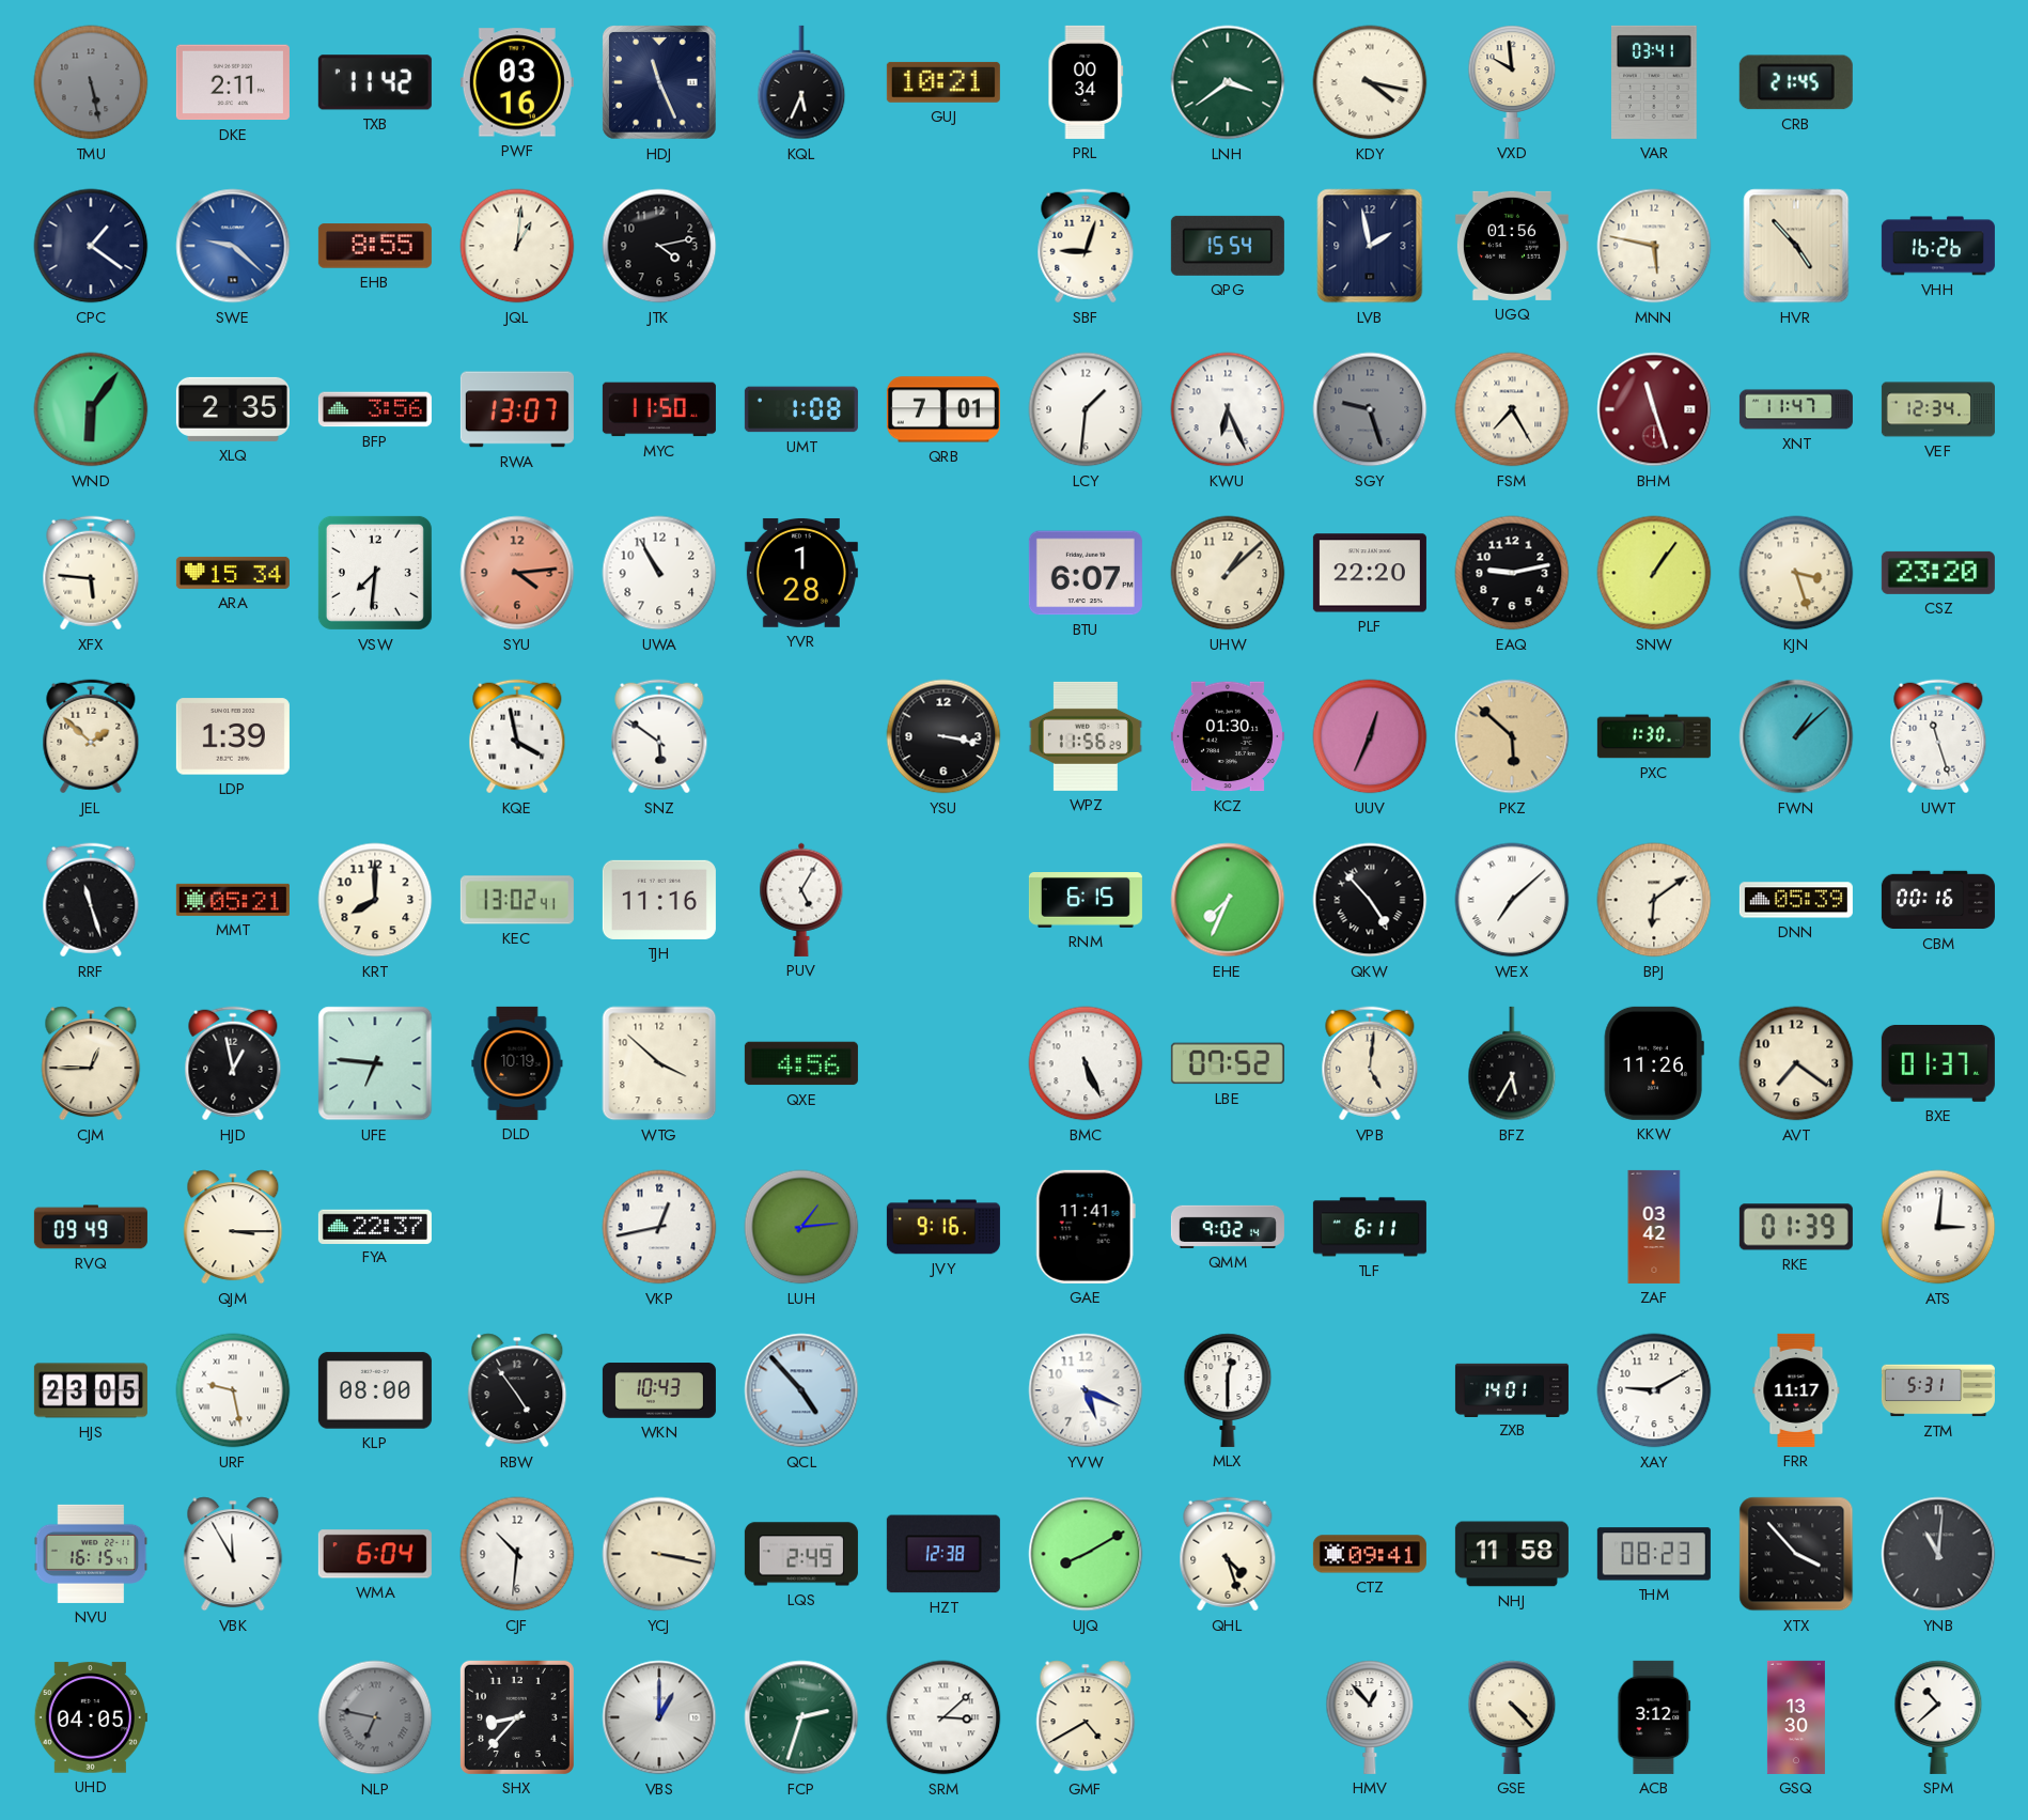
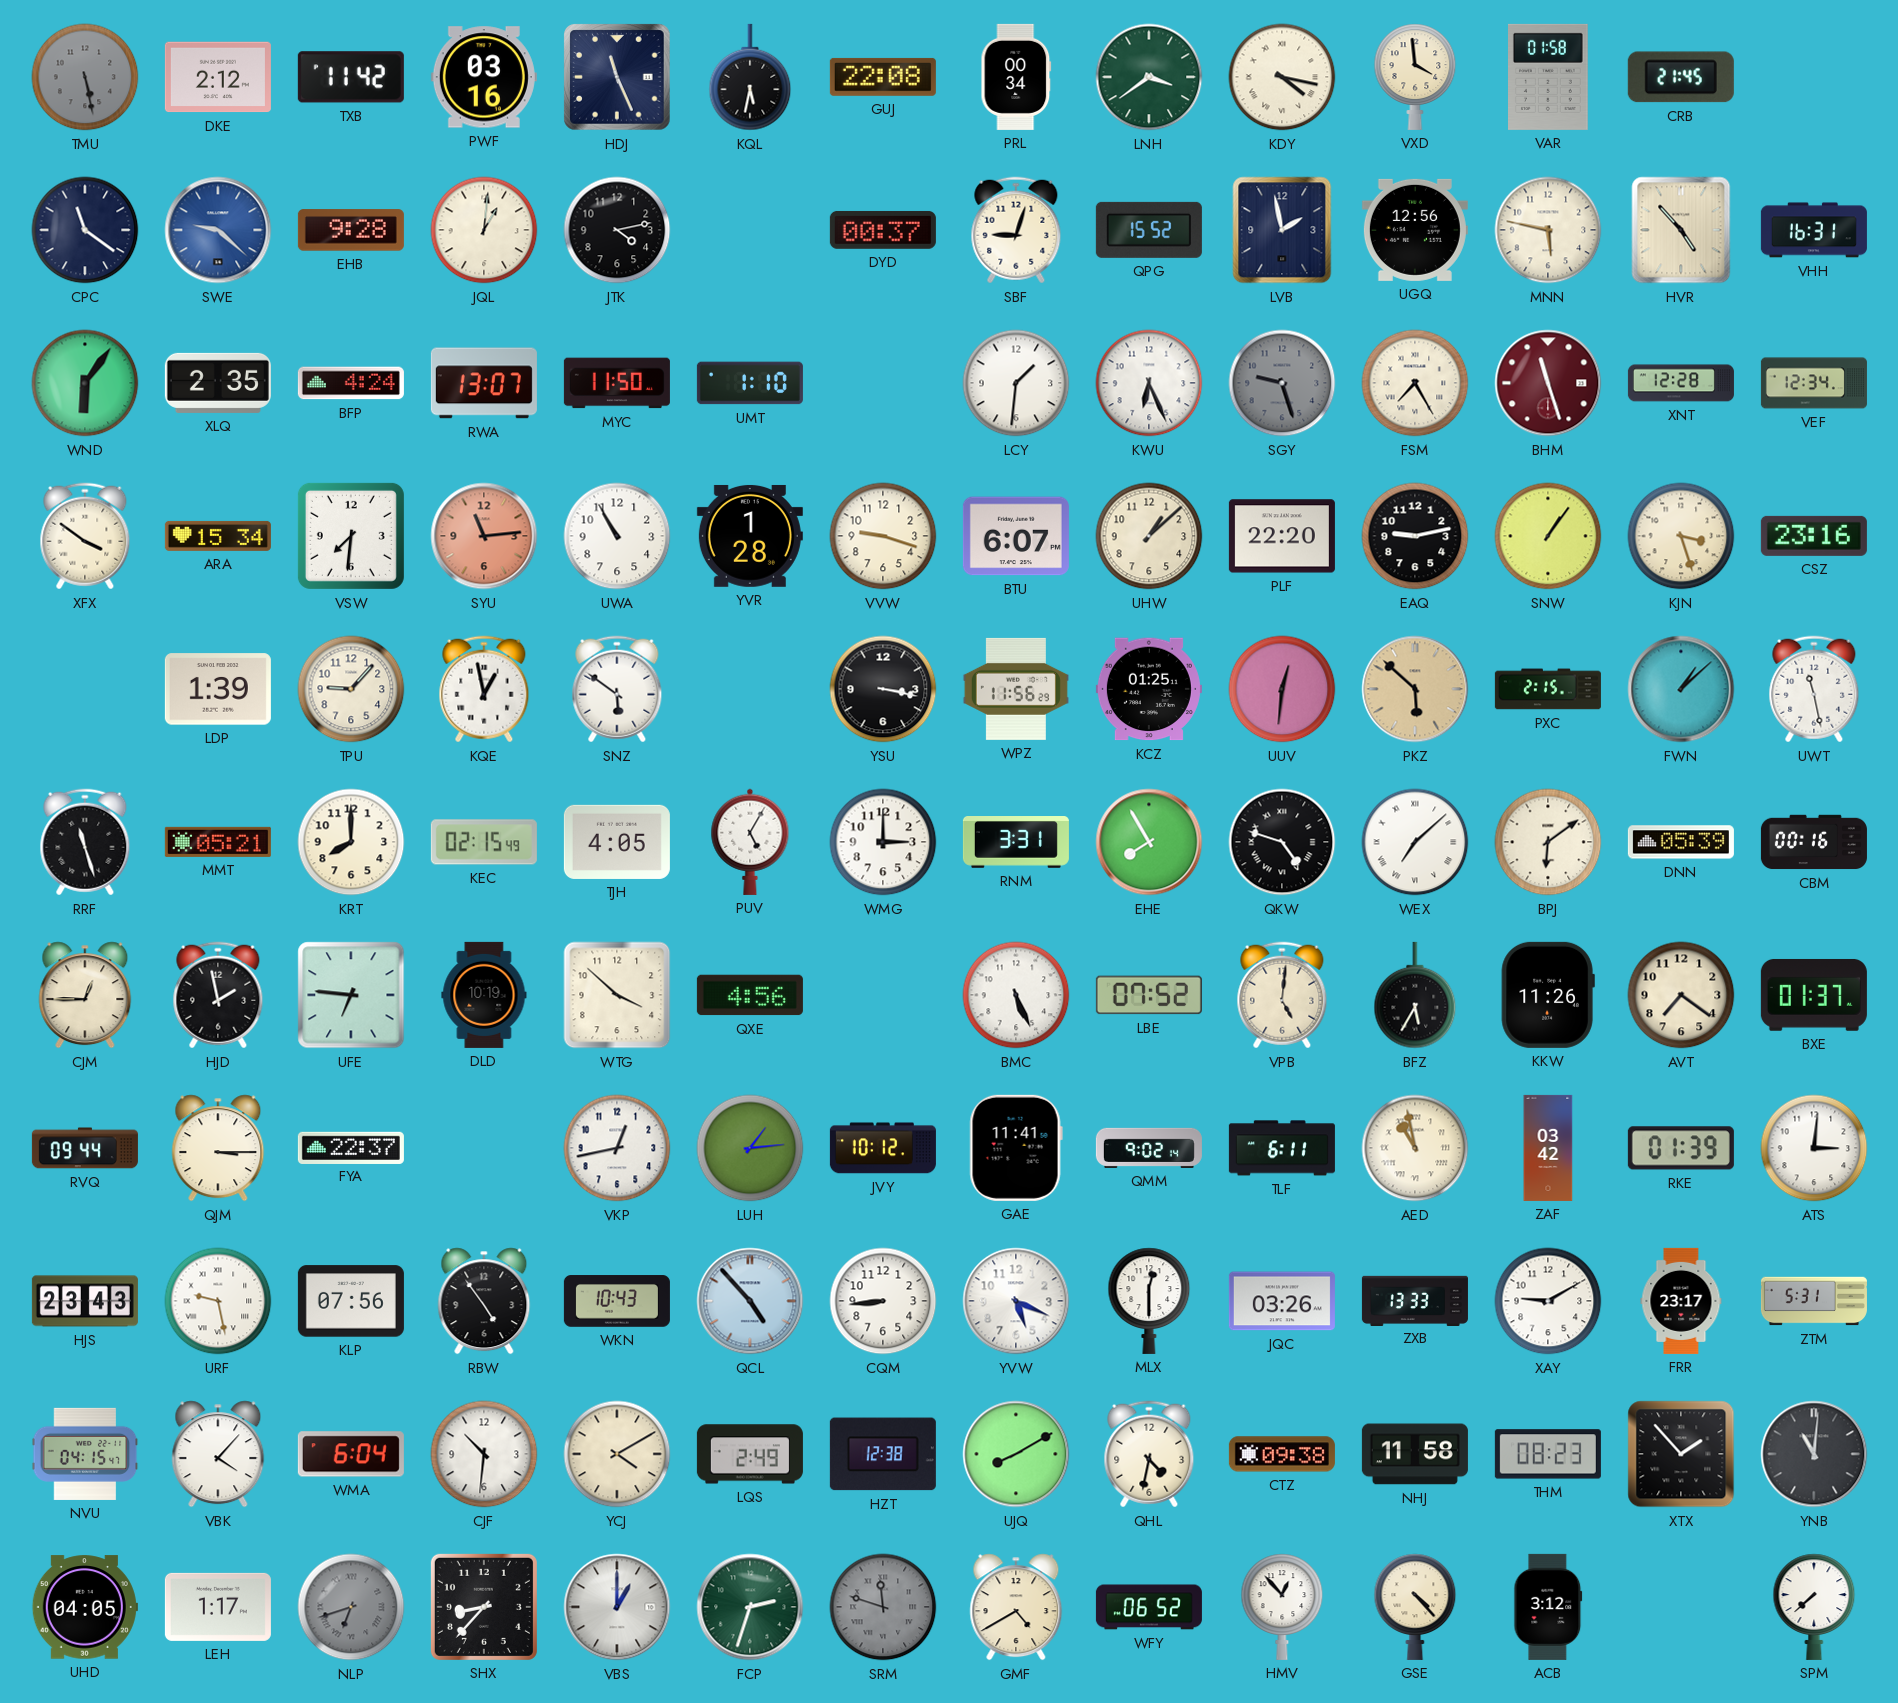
DKE: 2:11 -> 2:12
KQL: 5:34 -> 5:32
GUJ: 10:21 -> 22:08
VXD: 9:59 -> 3:59
VAR: 03:41 -> 01:58
CPC: 1:21 -> 11:21
EHB: 8:55 -> 9:28
DYD: none -> 00:37
QPG: 15:54 -> 15:52
UGQ: 01:56 -> 12:56
VHH: 16:26 -> 16:31
BFP: 3:56 -> 4:24
UMT: 1:08 -> 1:10
QRB: 7:01 -> none
XNT: 11:47 -> 12:28
XFX: 5:46 -> 3:51
SYU: 4:14 -> 11:14
VVW: none -> 9:18
CSZ: 23:20 -> 23:16
JEL: 1:52 -> none
TPU: none -> 9:07
KQE: 3:58 -> 12:58
KCZ: 01:30 -> 01:25
UUV: 12:34 -> 12:31
PXC: 1:30 -> 2:15
UWT: 11:27 -> 11:28
KEC: 13:02 -> 02:15
TJH: 11:16 -> 4:05
WMG: none -> 3:00
RNM: 6:15 -> 3:31
EHE: 7:34 -> 7:55
QKW: 4:53 -> 4:48
HJD: 12:58 -> 1:58
RVQ: 09:49 -> 09:44
JVY: 9:16 -> 10:12
AED: none -> 10:58
HJS: 23:05 -> 23:43
KLP: 08:00 -> 07:56
CQM: none -> 8:44
JQC: none -> 03:26
ZXB: 14:01 -> 13:33
FRR: 11:17 -> 23:17
NVU: 16:15 -> 04:15
VBK: 11:55 -> 4:07
YCJ: 3:17 -> 4:10
QHL: 4:27 -> 4:32
CTZ: 09:41 -> 09:38
XTX: 3:53 -> 1:53
LEH: none -> 1:17
NLP: 6:47 -> 6:42
SRM: 3:08 -> 11:48
SRM dial: white -> grey
WFY: none -> 06:52
GSQ: 13:30 -> none
SPM: 10:38 -> 7:38
